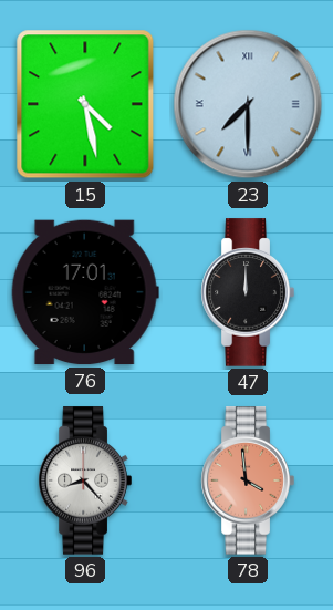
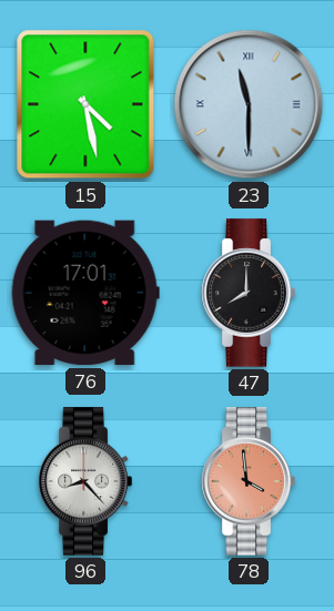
23: 7:30 -> 11:30
47: 12:00 -> 8:00
